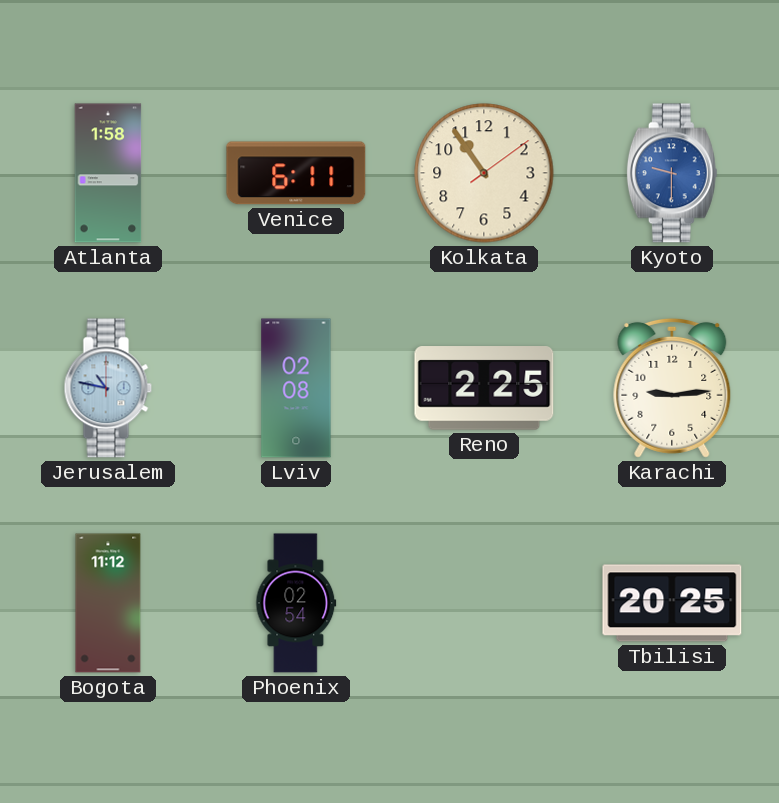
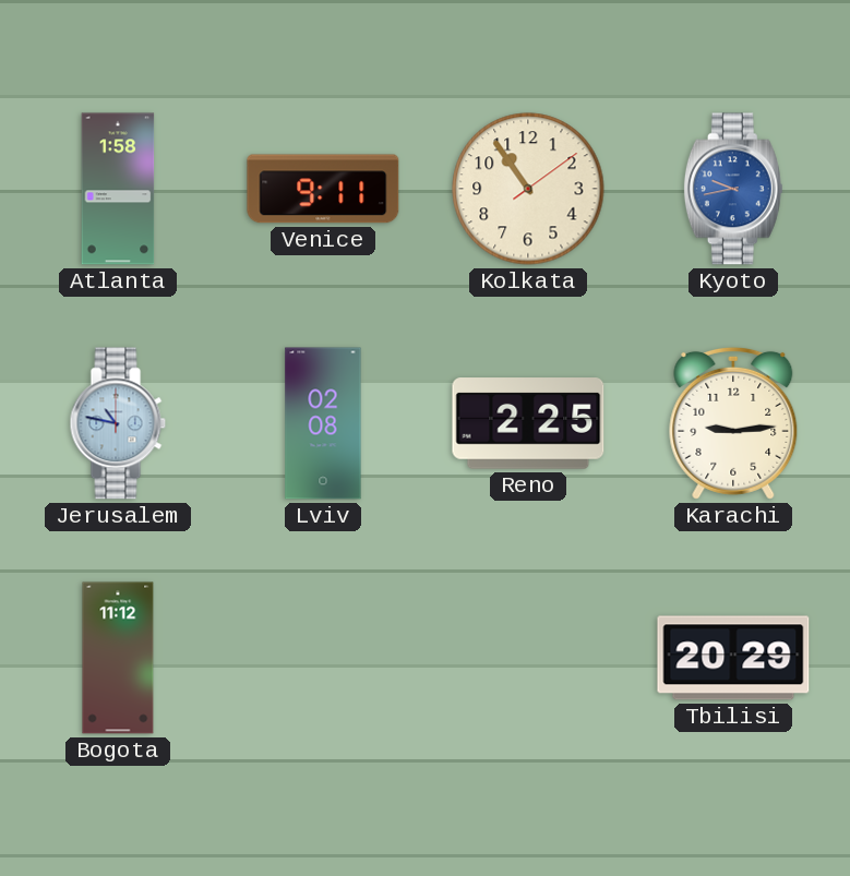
Venice: 6:11 -> 9:11
Kyoto: 9:30 -> 9:43
Phoenix: 02:54 -> none
Tbilisi: 20:25 -> 20:29
